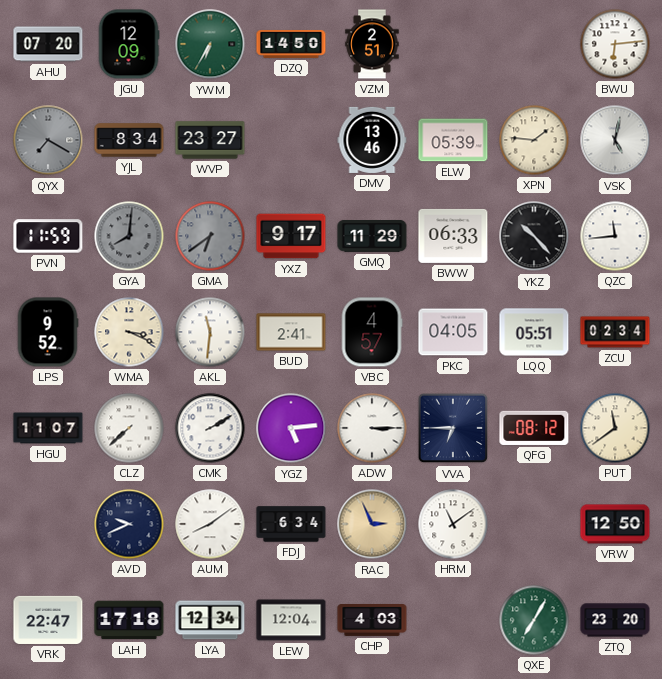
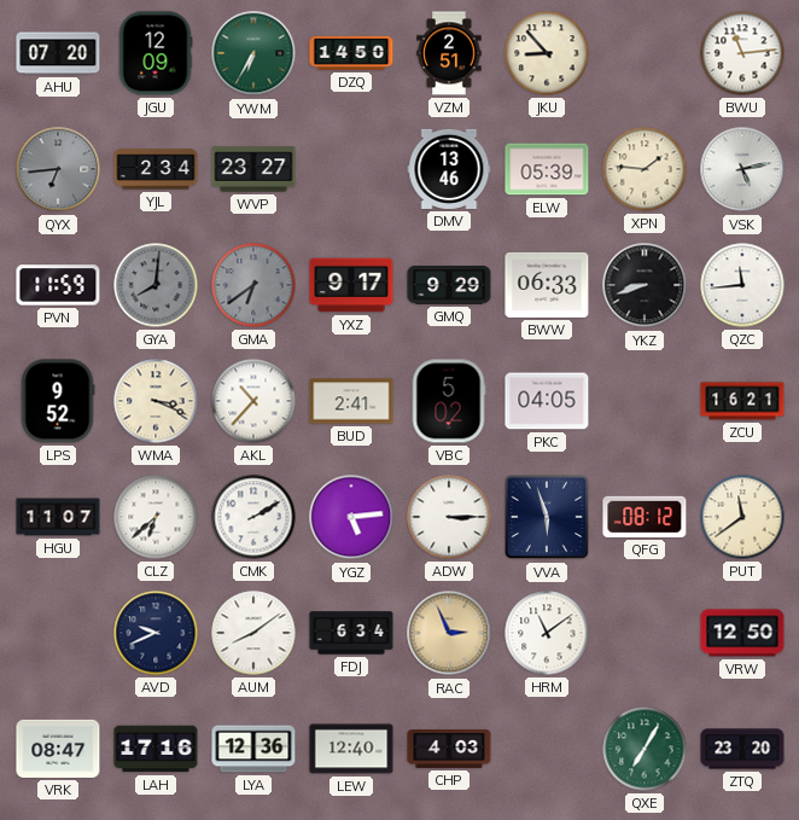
JKU: none -> 8:53
BWU: 6:14 -> 11:14
QYX: 7:20 -> 6:44
YJL: 8:34 -> 2:34
VSK: 5:02 -> 5:13
GMQ: 11:29 -> 9:29
YKZ: 10:23 -> 8:42
AKL: 11:31 -> 10:37
VBC: 4:57 -> 5:02
LQQ: 05:51 -> none
ZCU: 02:34 -> 16:21
CLZ: 7:38 -> 6:38
VVA: 6:45 -> 5:57
VRK: 22:47 -> 08:47
LAH: 17:18 -> 17:16
LYA: 12:34 -> 12:36
LEW: 12:04 -> 12:40
